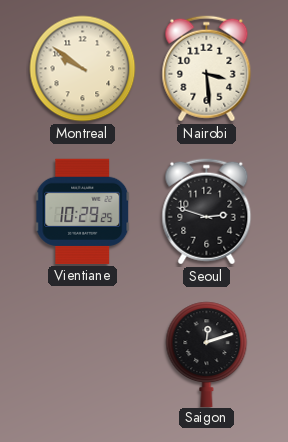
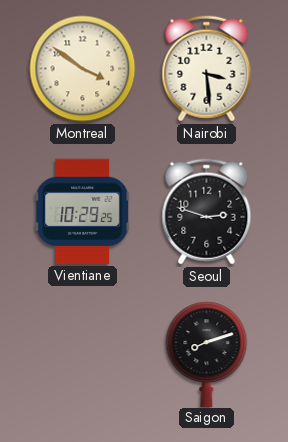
Montreal: 9:51 -> 3:51
Saigon: 12:12 -> 8:12
